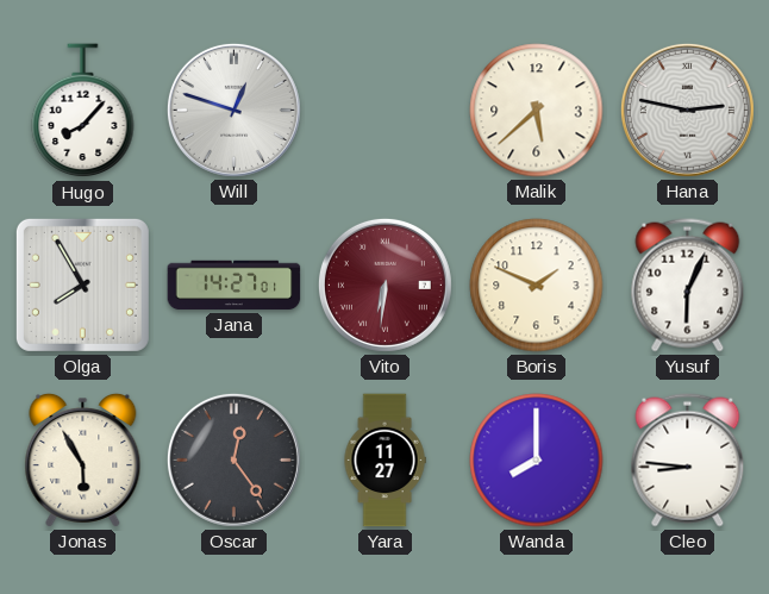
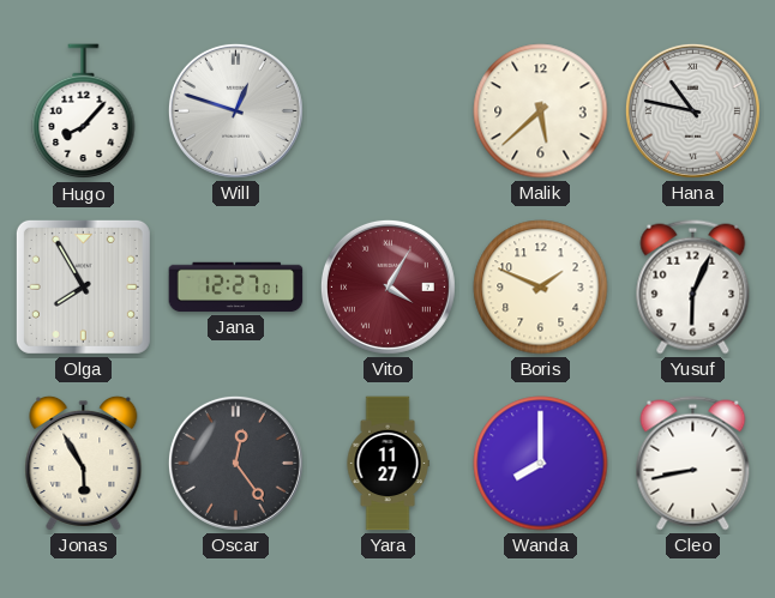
Hana: 2:47 -> 10:47
Jana: 14:27 -> 12:27
Vito: 6:31 -> 4:05
Cleo: 8:46 -> 8:43
